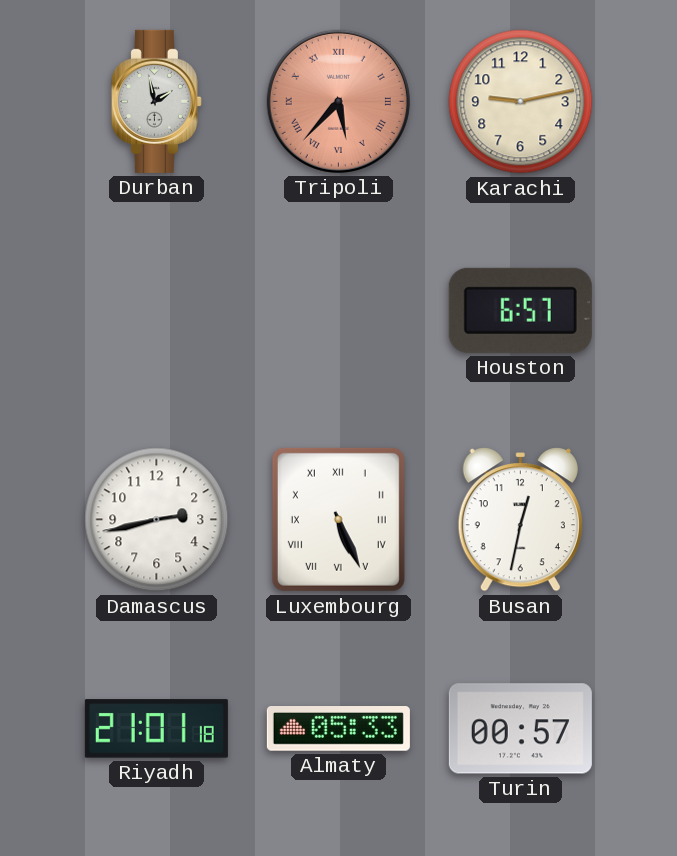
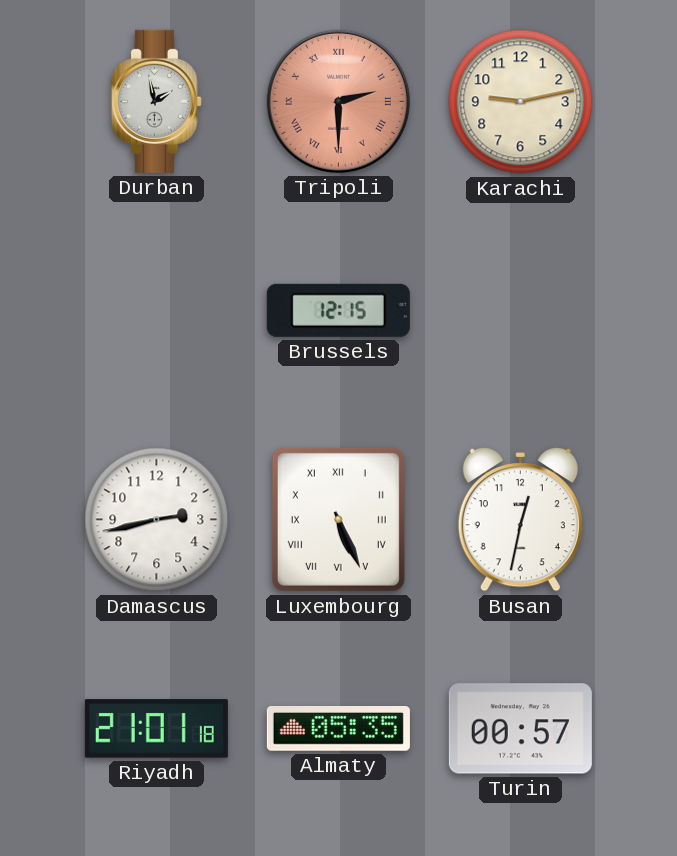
Tripoli: 5:37 -> 2:30
Brussels: none -> 12:15
Houston: 6:57 -> none
Almaty: 05:33 -> 05:35
